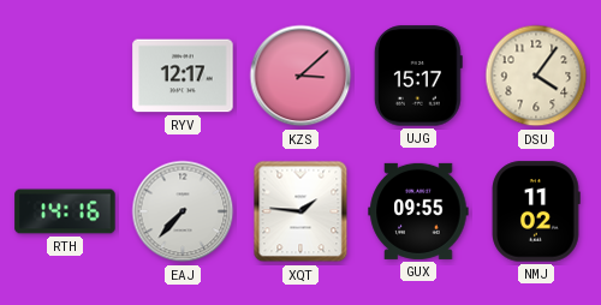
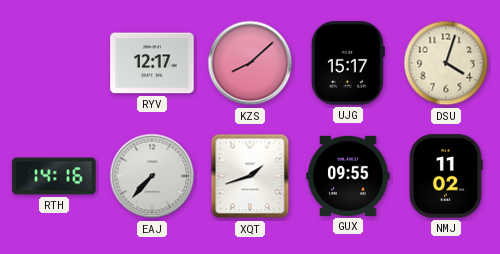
KZS: 3:08 -> 8:08
DSU: 4:06 -> 4:03
XQT: 1:46 -> 1:42
